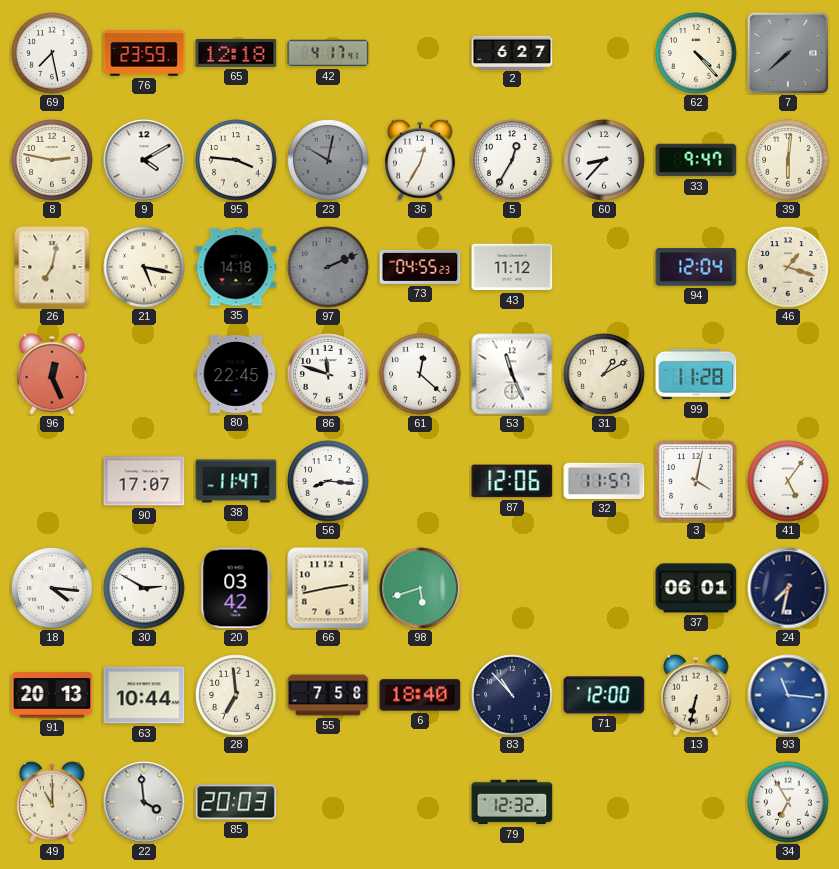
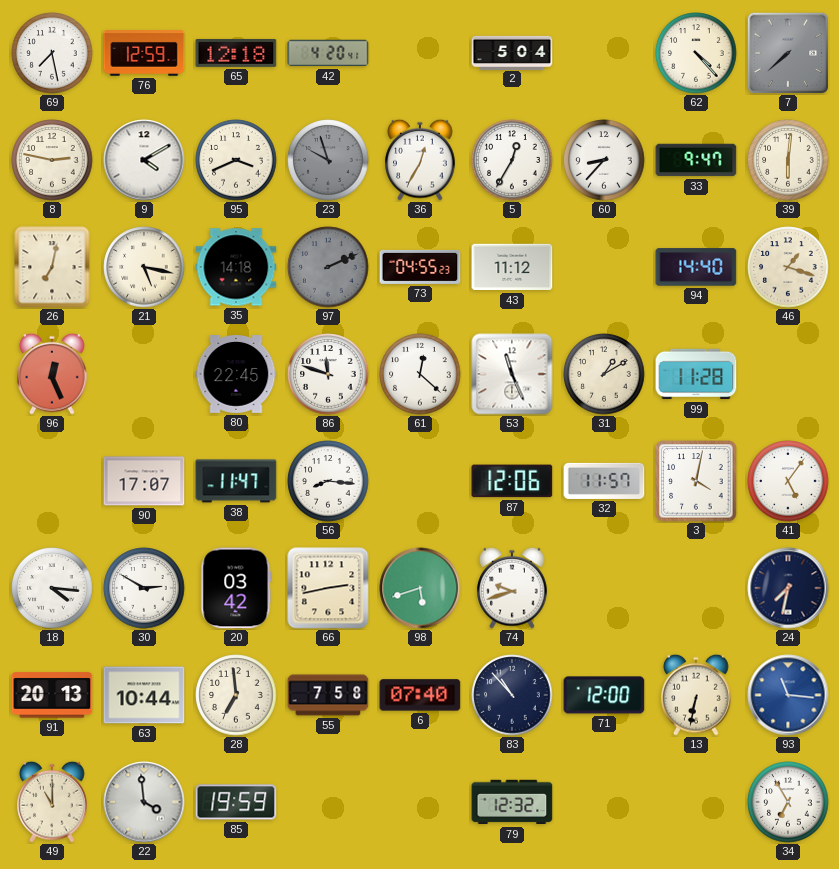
76: 23:59 -> 12:59
42: 4:17 -> 4:20
2: 6:27 -> 5:04
95: 3:46 -> 3:41
23: 10:02 -> 9:57
94: 12:04 -> 14:40
74: none -> 9:42
37: 06:01 -> none
6: 18:40 -> 07:40
85: 20:03 -> 19:59
